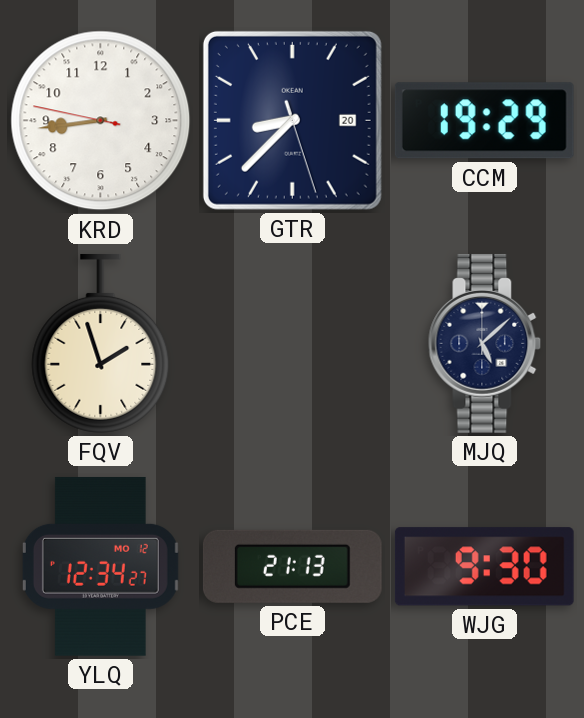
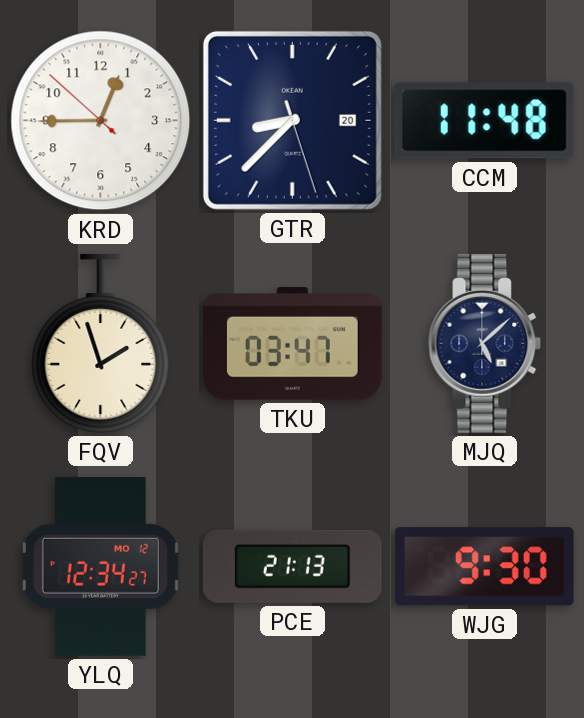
KRD: 8:43 -> 12:44
CCM: 19:29 -> 11:48
TKU: none -> 03:47
